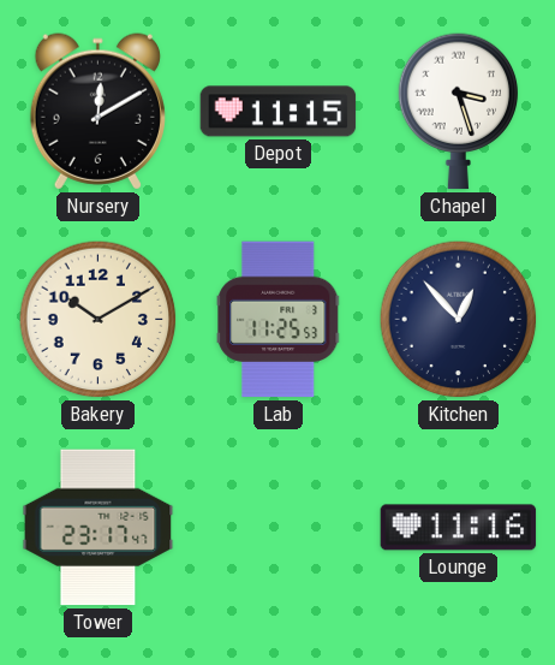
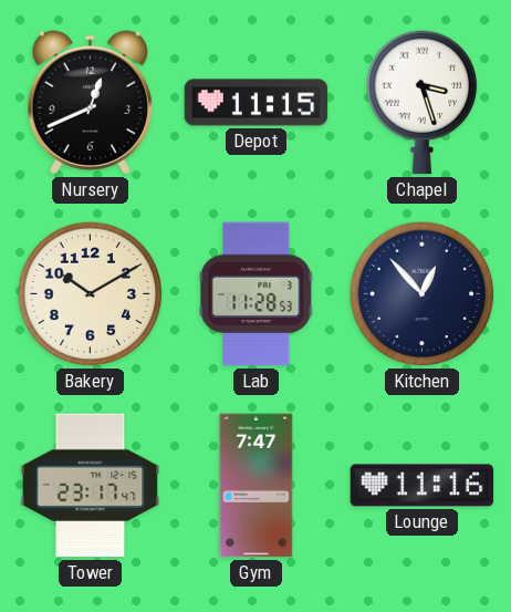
Nursery: 12:10 -> 12:41
Lab: 11:25 -> 11:28
Gym: none -> 7:47
